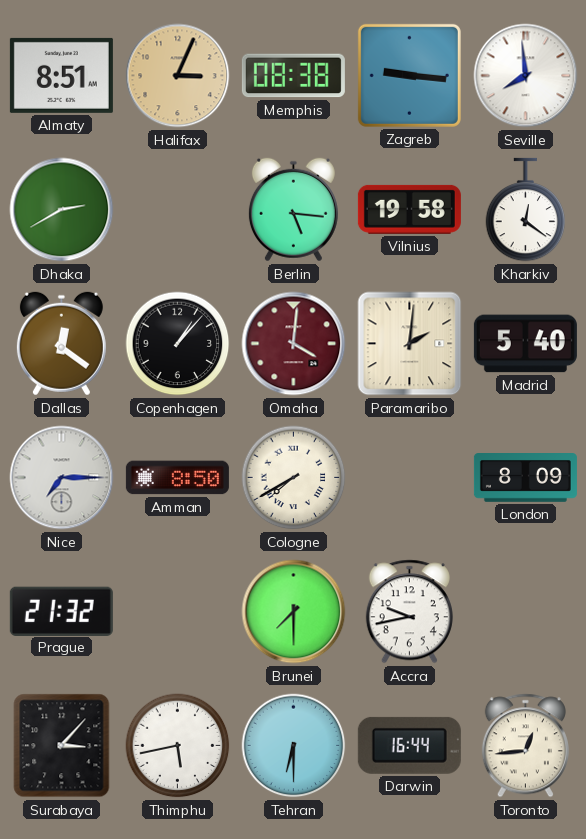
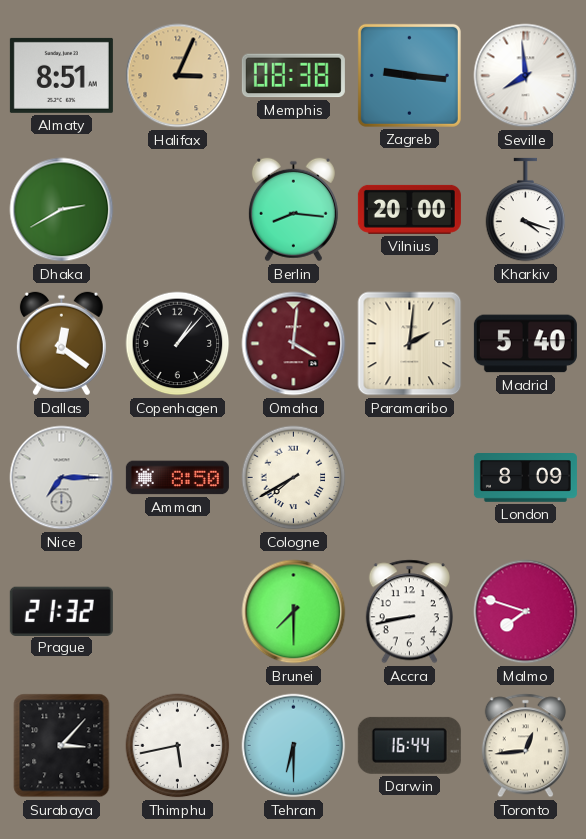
Berlin: 5:16 -> 8:16
Vilnius: 19:58 -> 20:00
Kharkiv: 12:21 -> 4:18
Accra: 9:43 -> 8:43
Malmo: none -> 7:48
